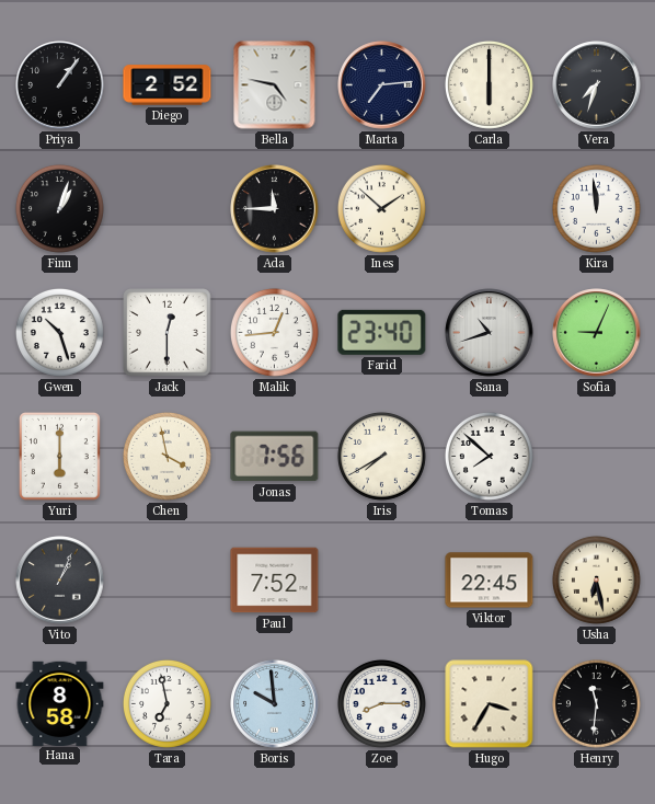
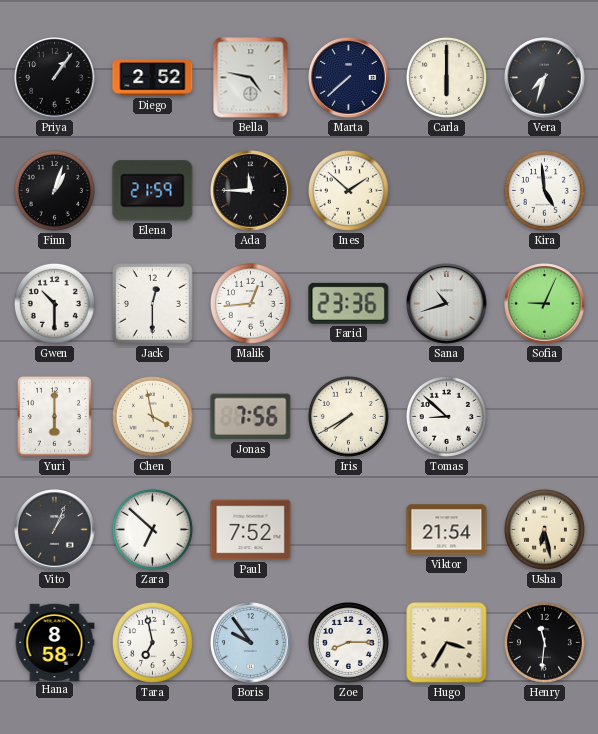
Marta: 7:14 -> 7:38
Elena: none -> 21:59
Kira: 11:59 -> 4:59
Gwen: 10:27 -> 10:30
Farid: 23:40 -> 23:36
Tomas: 7:52 -> 8:52
Zara: none -> 6:52
Viktor: 22:45 -> 21:54
Boris: 9:59 -> 9:54
